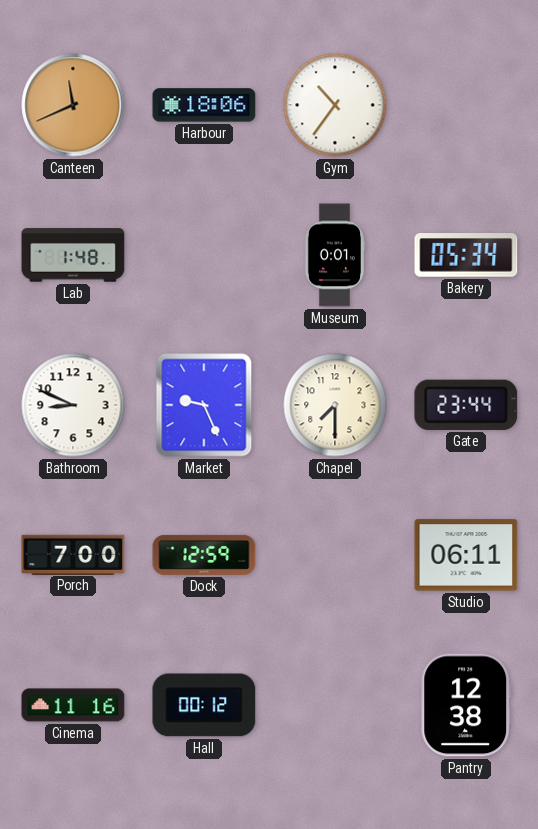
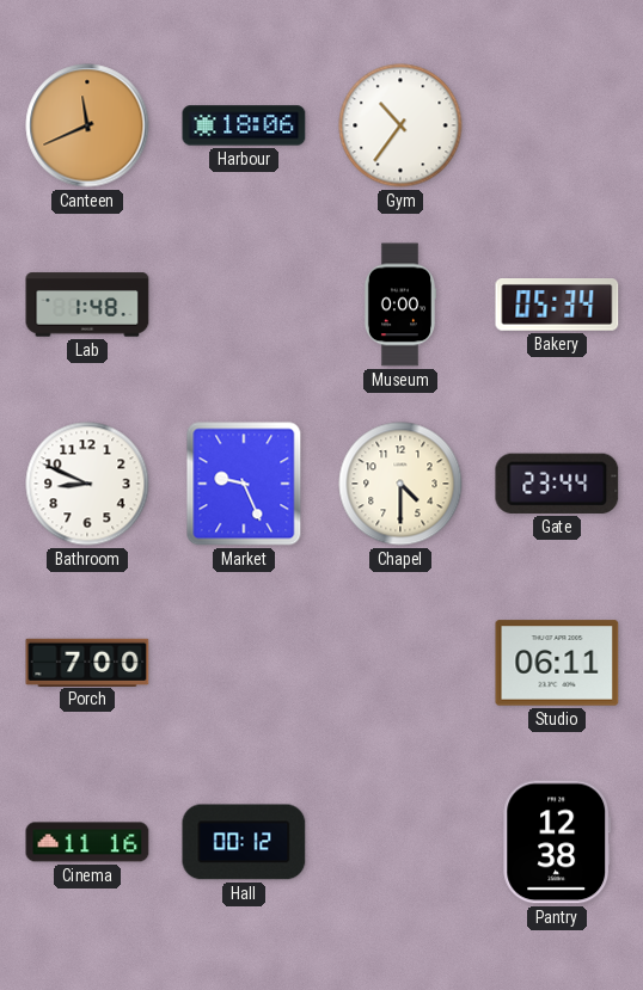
Museum: 0:01 -> 0:00
Chapel: 7:30 -> 4:30
Dock: 12:59 -> none
